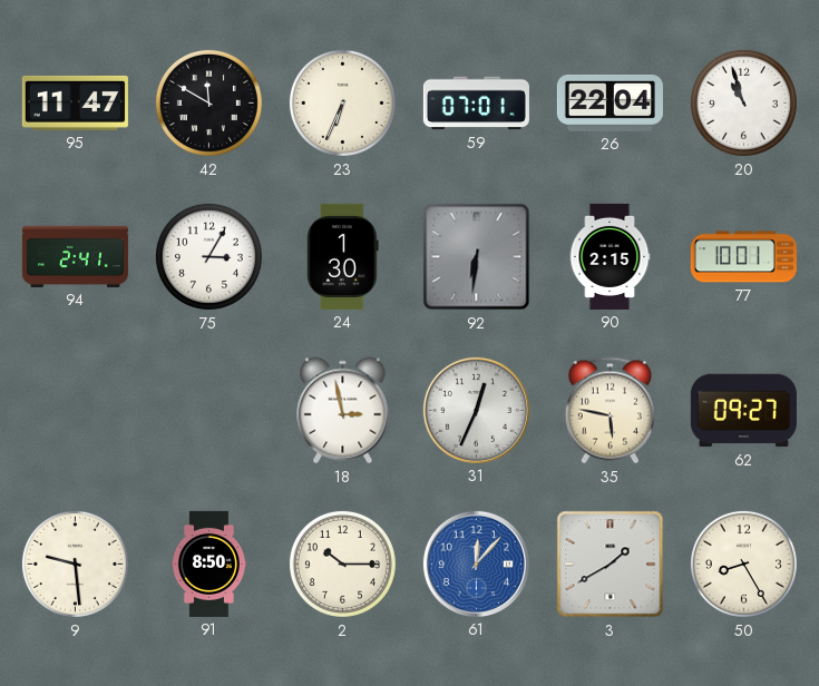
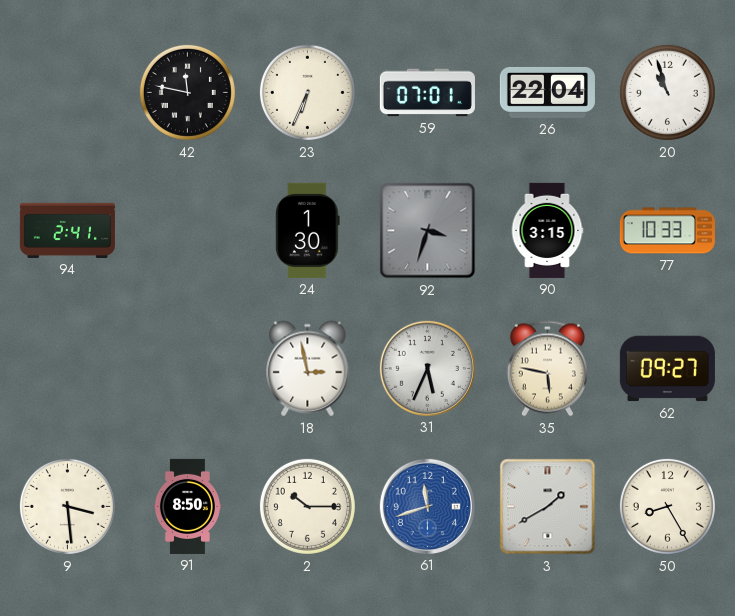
95: 11:47 -> none
42: 11:50 -> 11:47
75: 3:05 -> none
92: 6:31 -> 3:33
90: 2:15 -> 3:15
77: 10:01 -> 10:33
31: 12:34 -> 5:34
9: 9:29 -> 3:29
61: 12:07 -> 11:42
